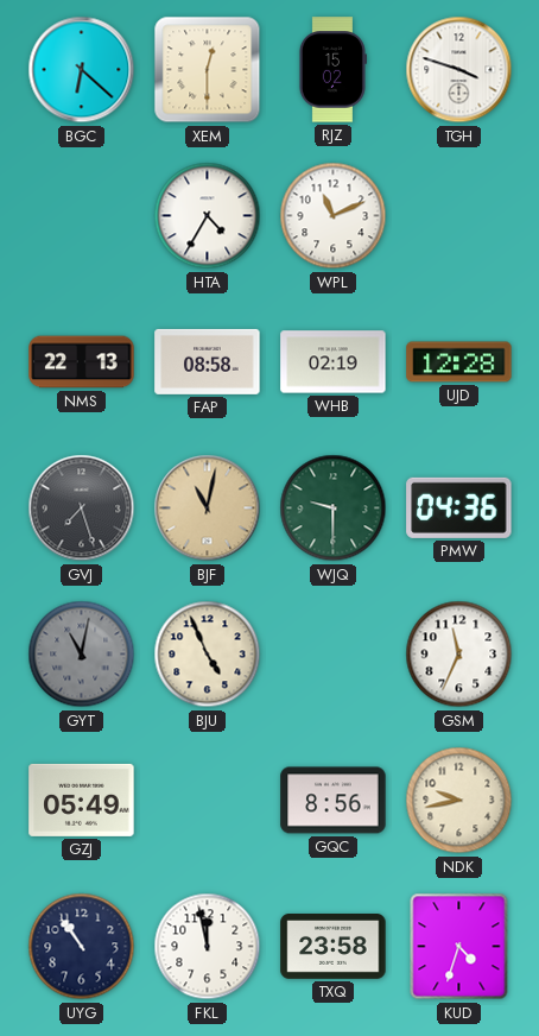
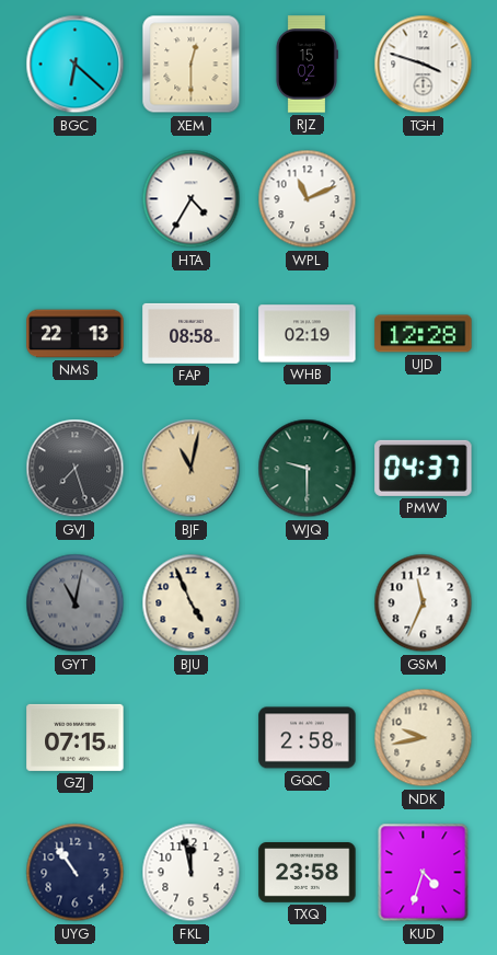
PMW: 04:36 -> 04:37
GZJ: 05:49 -> 07:15
GQC: 8:56 -> 2:58
